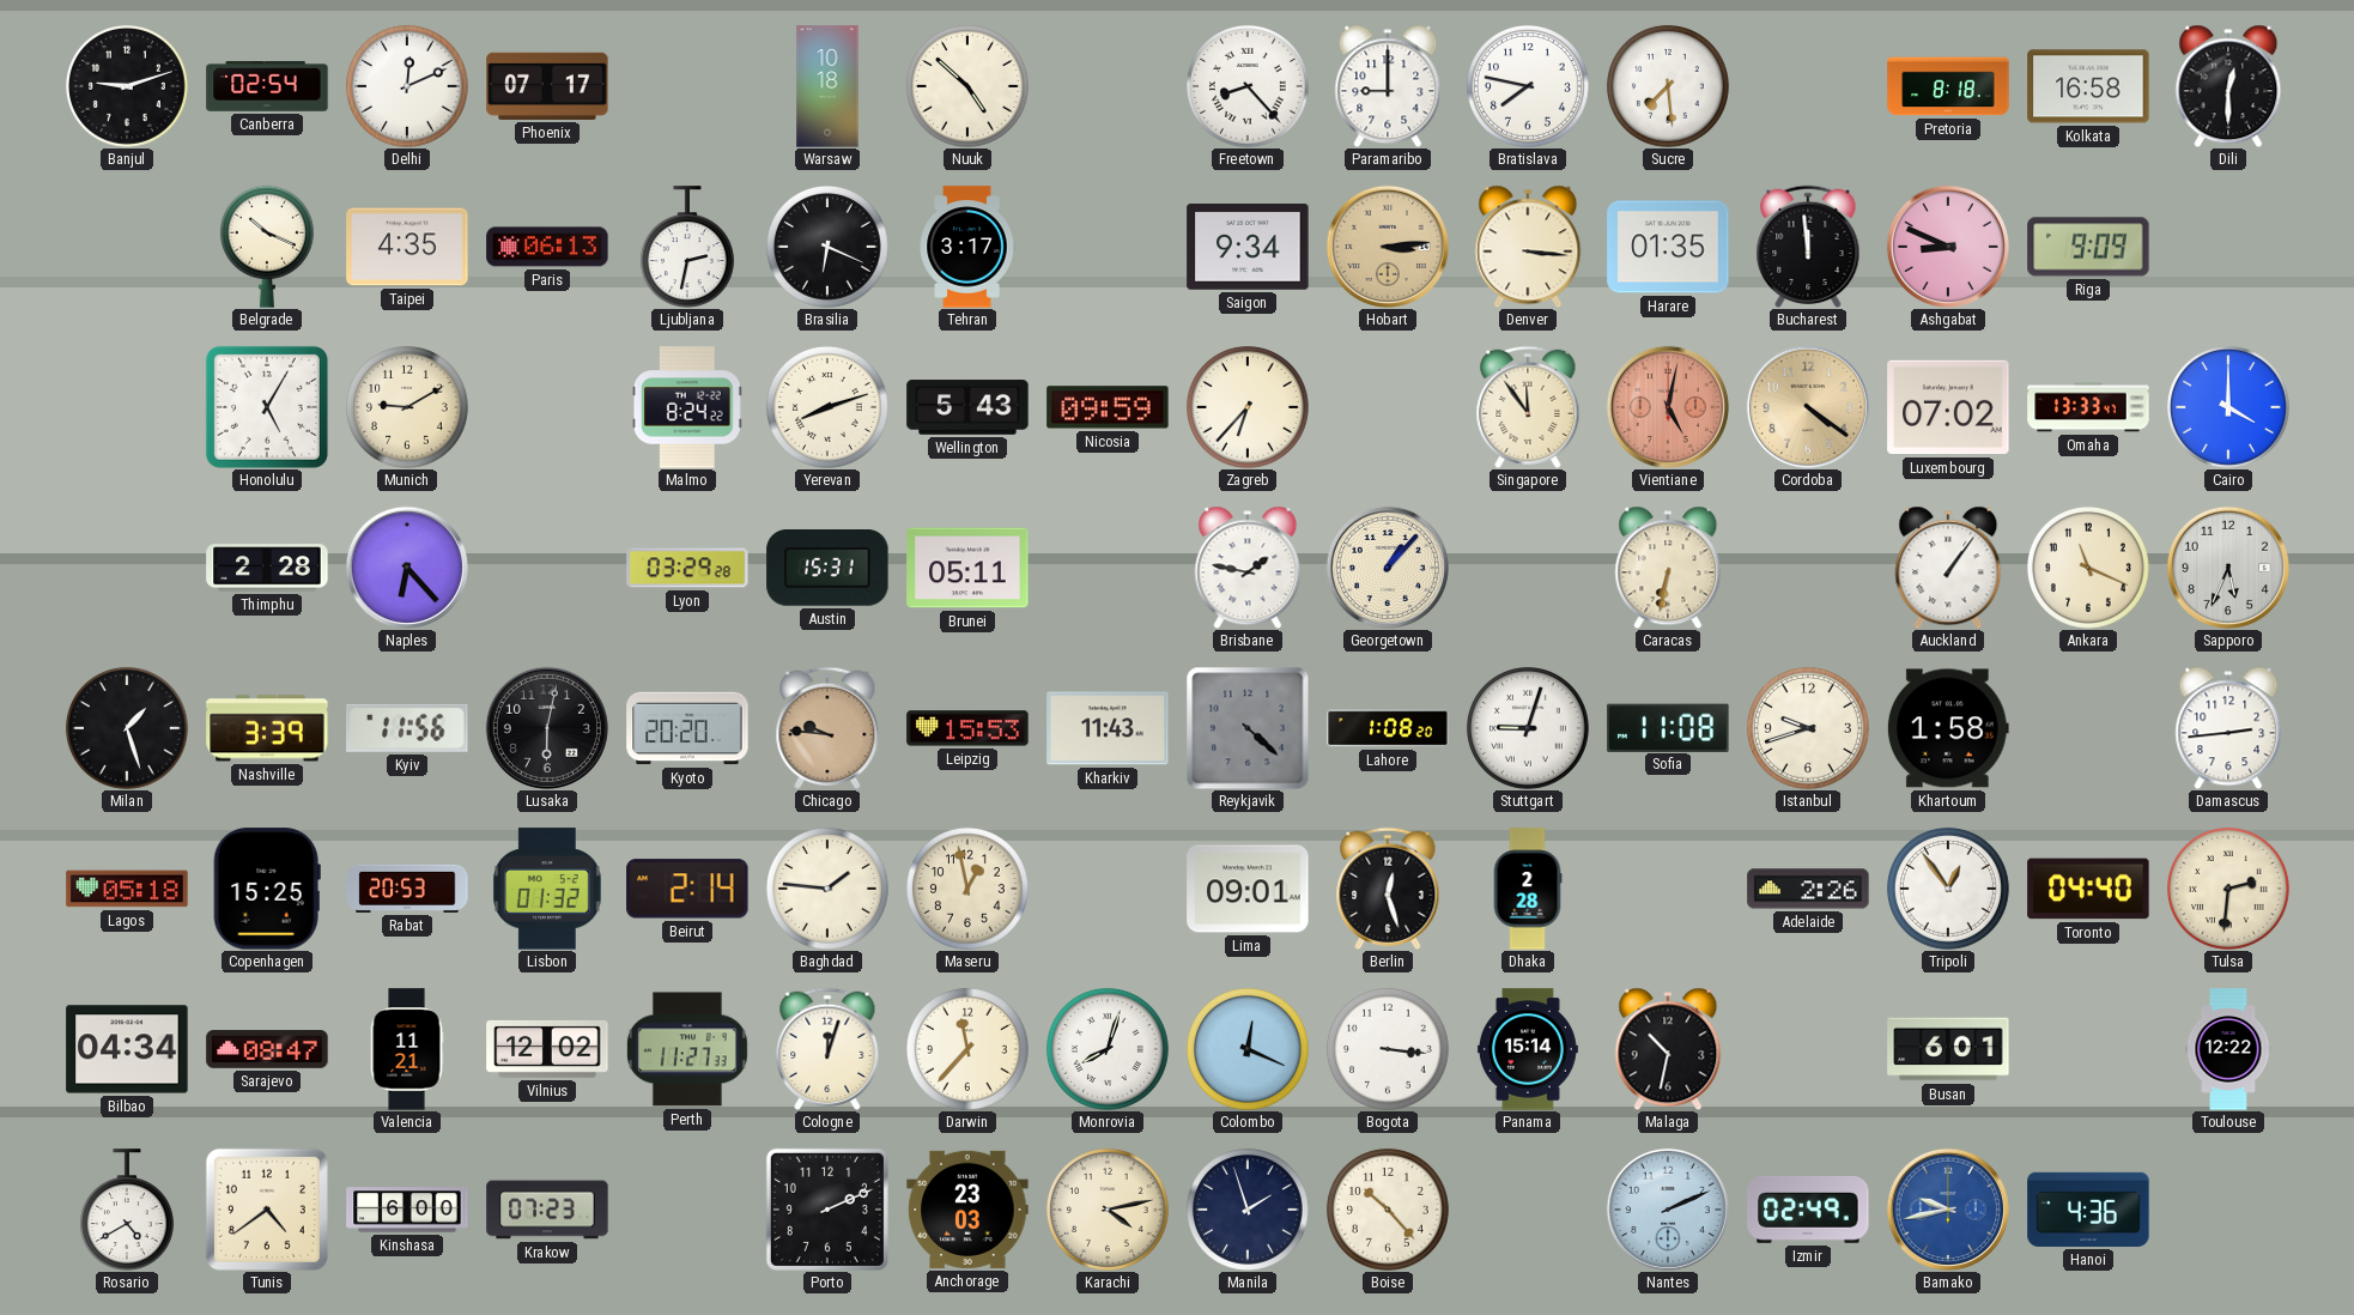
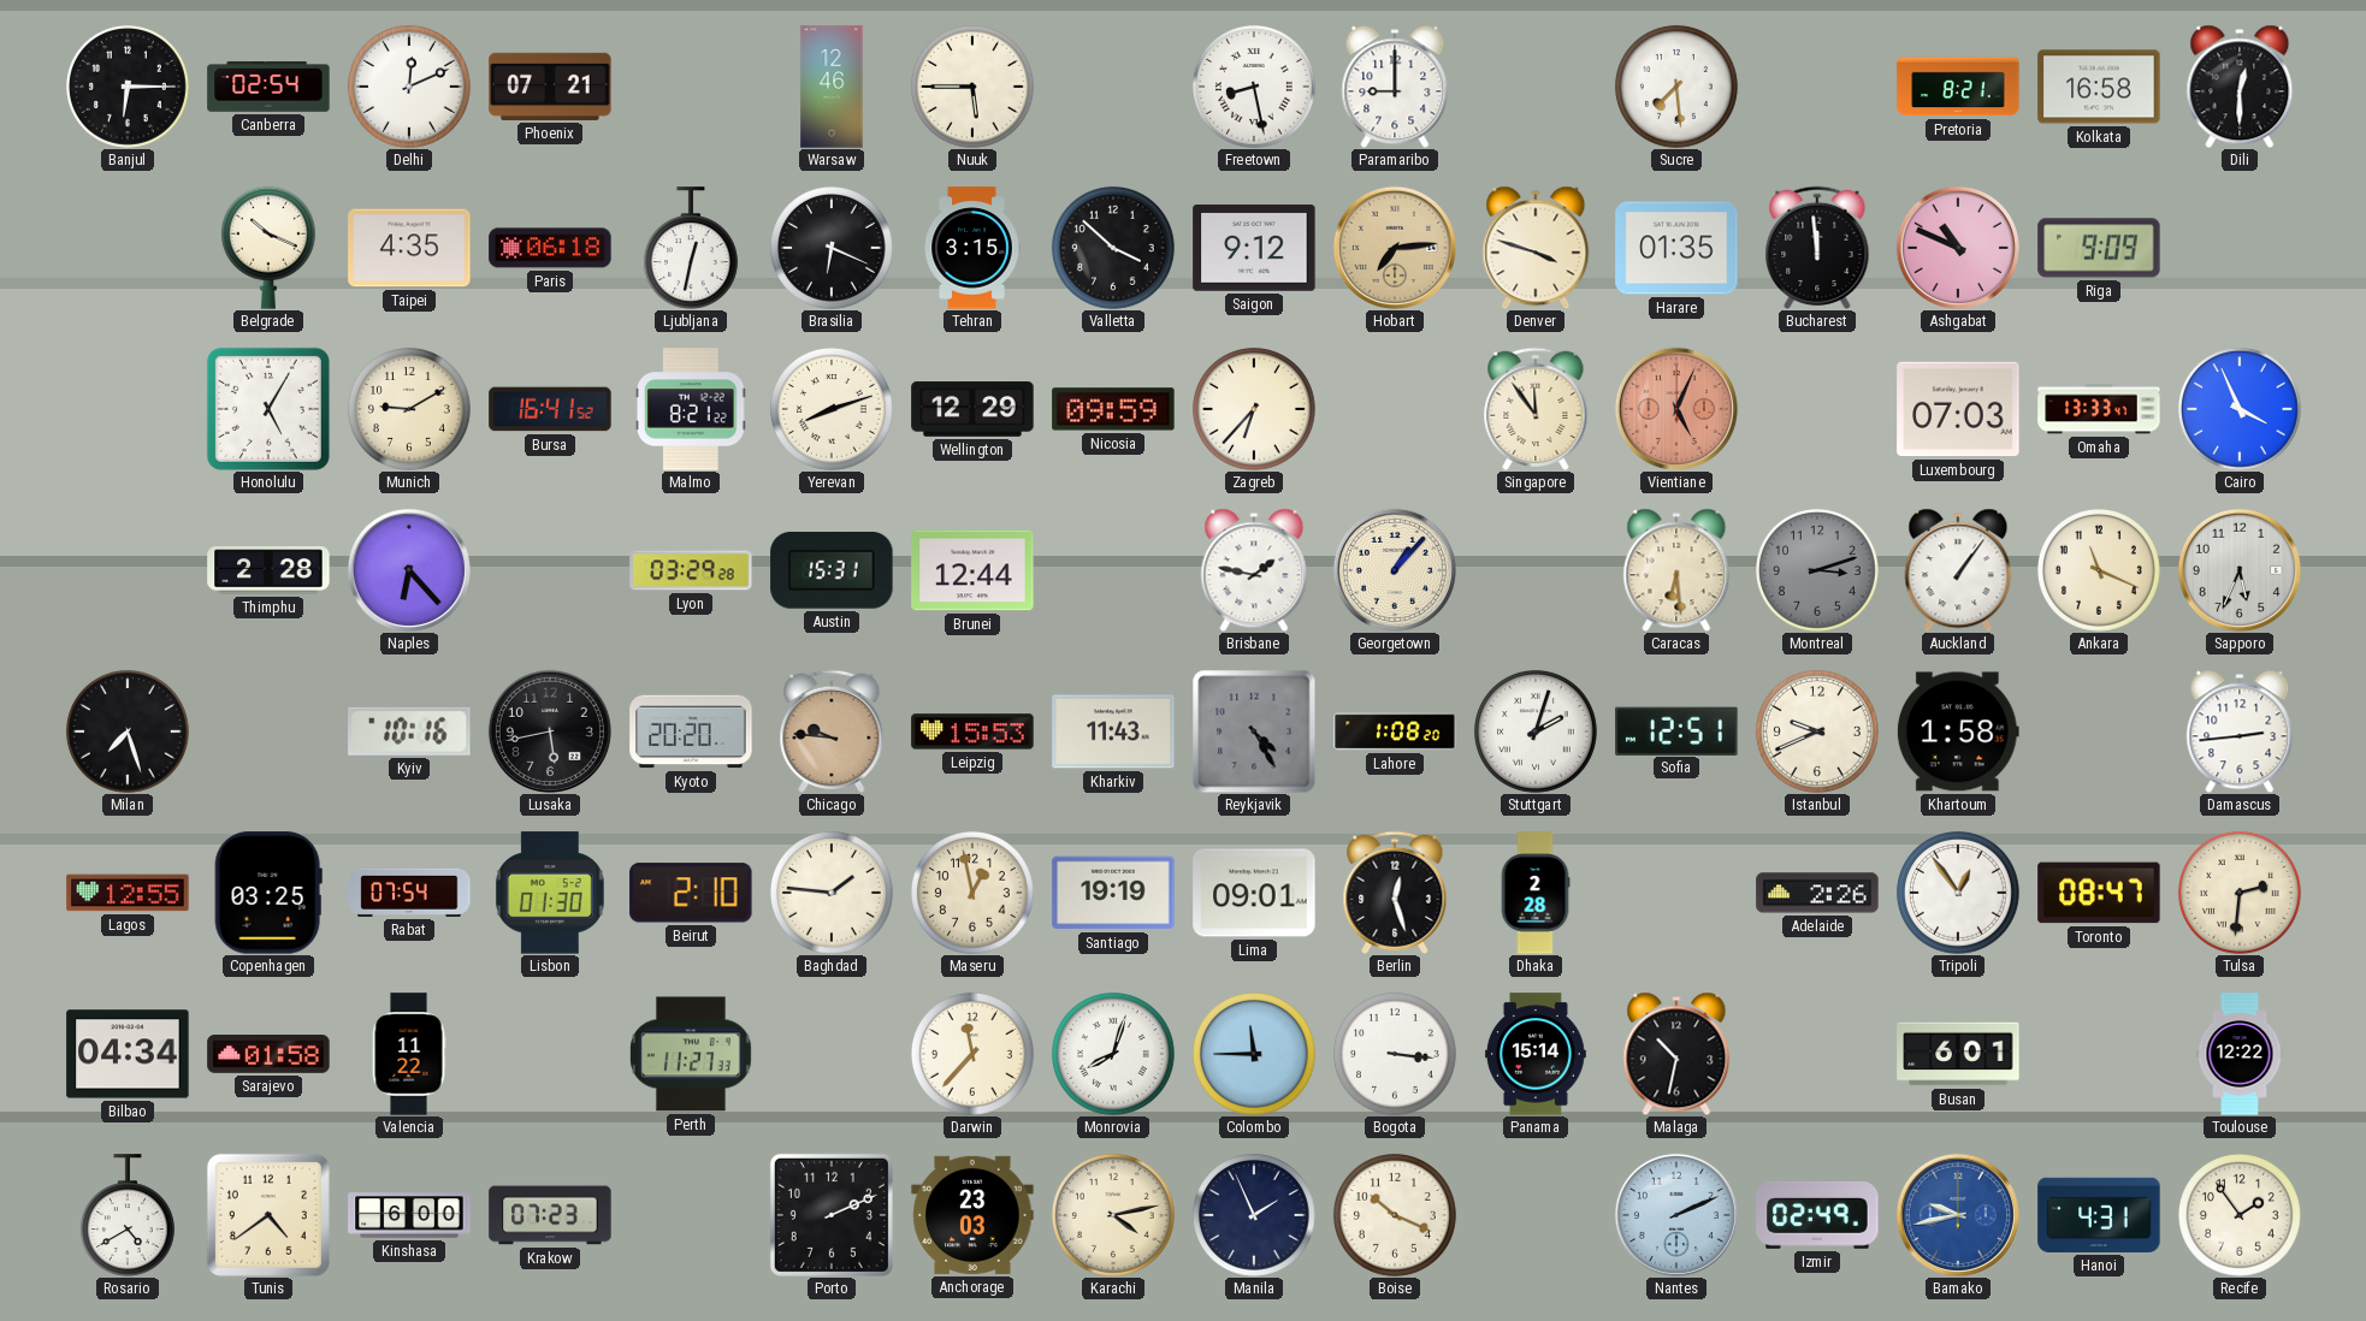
Banjul: 9:12 -> 6:15
Phoenix: 07:17 -> 07:21
Warsaw: 10:18 -> 12:46
Nuuk: 4:52 -> 5:45
Freetown: 8:23 -> 8:28
Bratislava: 7:47 -> none
Pretoria: 8:18 -> 8:21
Paris: 06:13 -> 06:18
Ljubljana: 2:32 -> 12:32
Tehran: 3:17 -> 3:15
Valletta: none -> 3:52
Saigon: 9:34 -> 9:12
Hobart: 3:14 -> 7:14
Denver: 3:16 -> 3:48
Ashgabat: 8:49 -> 10:49
Bursa: none -> 16:41
Malmo: 8:24 -> 8:21
Wellington: 5:43 -> 12:29
Vientiane: 5:02 -> 5:04
Cordoba: 4:21 -> none
Luxembourg: 07:02 -> 07:03
Cairo: 4:00 -> 3:56
Brunei: 05:11 -> 12:44
Caracas: 6:32 -> 6:29
Montreal: none -> 3:12
Milan: 1:27 -> 7:27
Nashville: 3:39 -> none
Kyiv: 11:56 -> 10:16
Lusaka: 6:02 -> 5:43
Reykjavik: 4:22 -> 4:25
Stuttgart: 9:03 -> 2:03
Sofia: 11:08 -> 12:51
Istanbul: 9:42 -> 9:41
Lagos: 05:18 -> 12:55
Copenhagen: 15:25 -> 03:25
Rabat: 20:53 -> 07:54
Lisbon: 01:32 -> 01:30
Beirut: 2:14 -> 2:10
Santiago: none -> 19:19
Toronto: 04:40 -> 08:47
Sarajevo: 08:47 -> 01:58
Valencia: 11:21 -> 11:22
Vilnius: 12:02 -> none
Cologne: 12:03 -> none
Colombo: 12:19 -> 11:45
Manila: 1:57 -> 1:56
Boise: 10:23 -> 10:19
Hanoi: 4:36 -> 4:31
Recife: none -> 1:54
